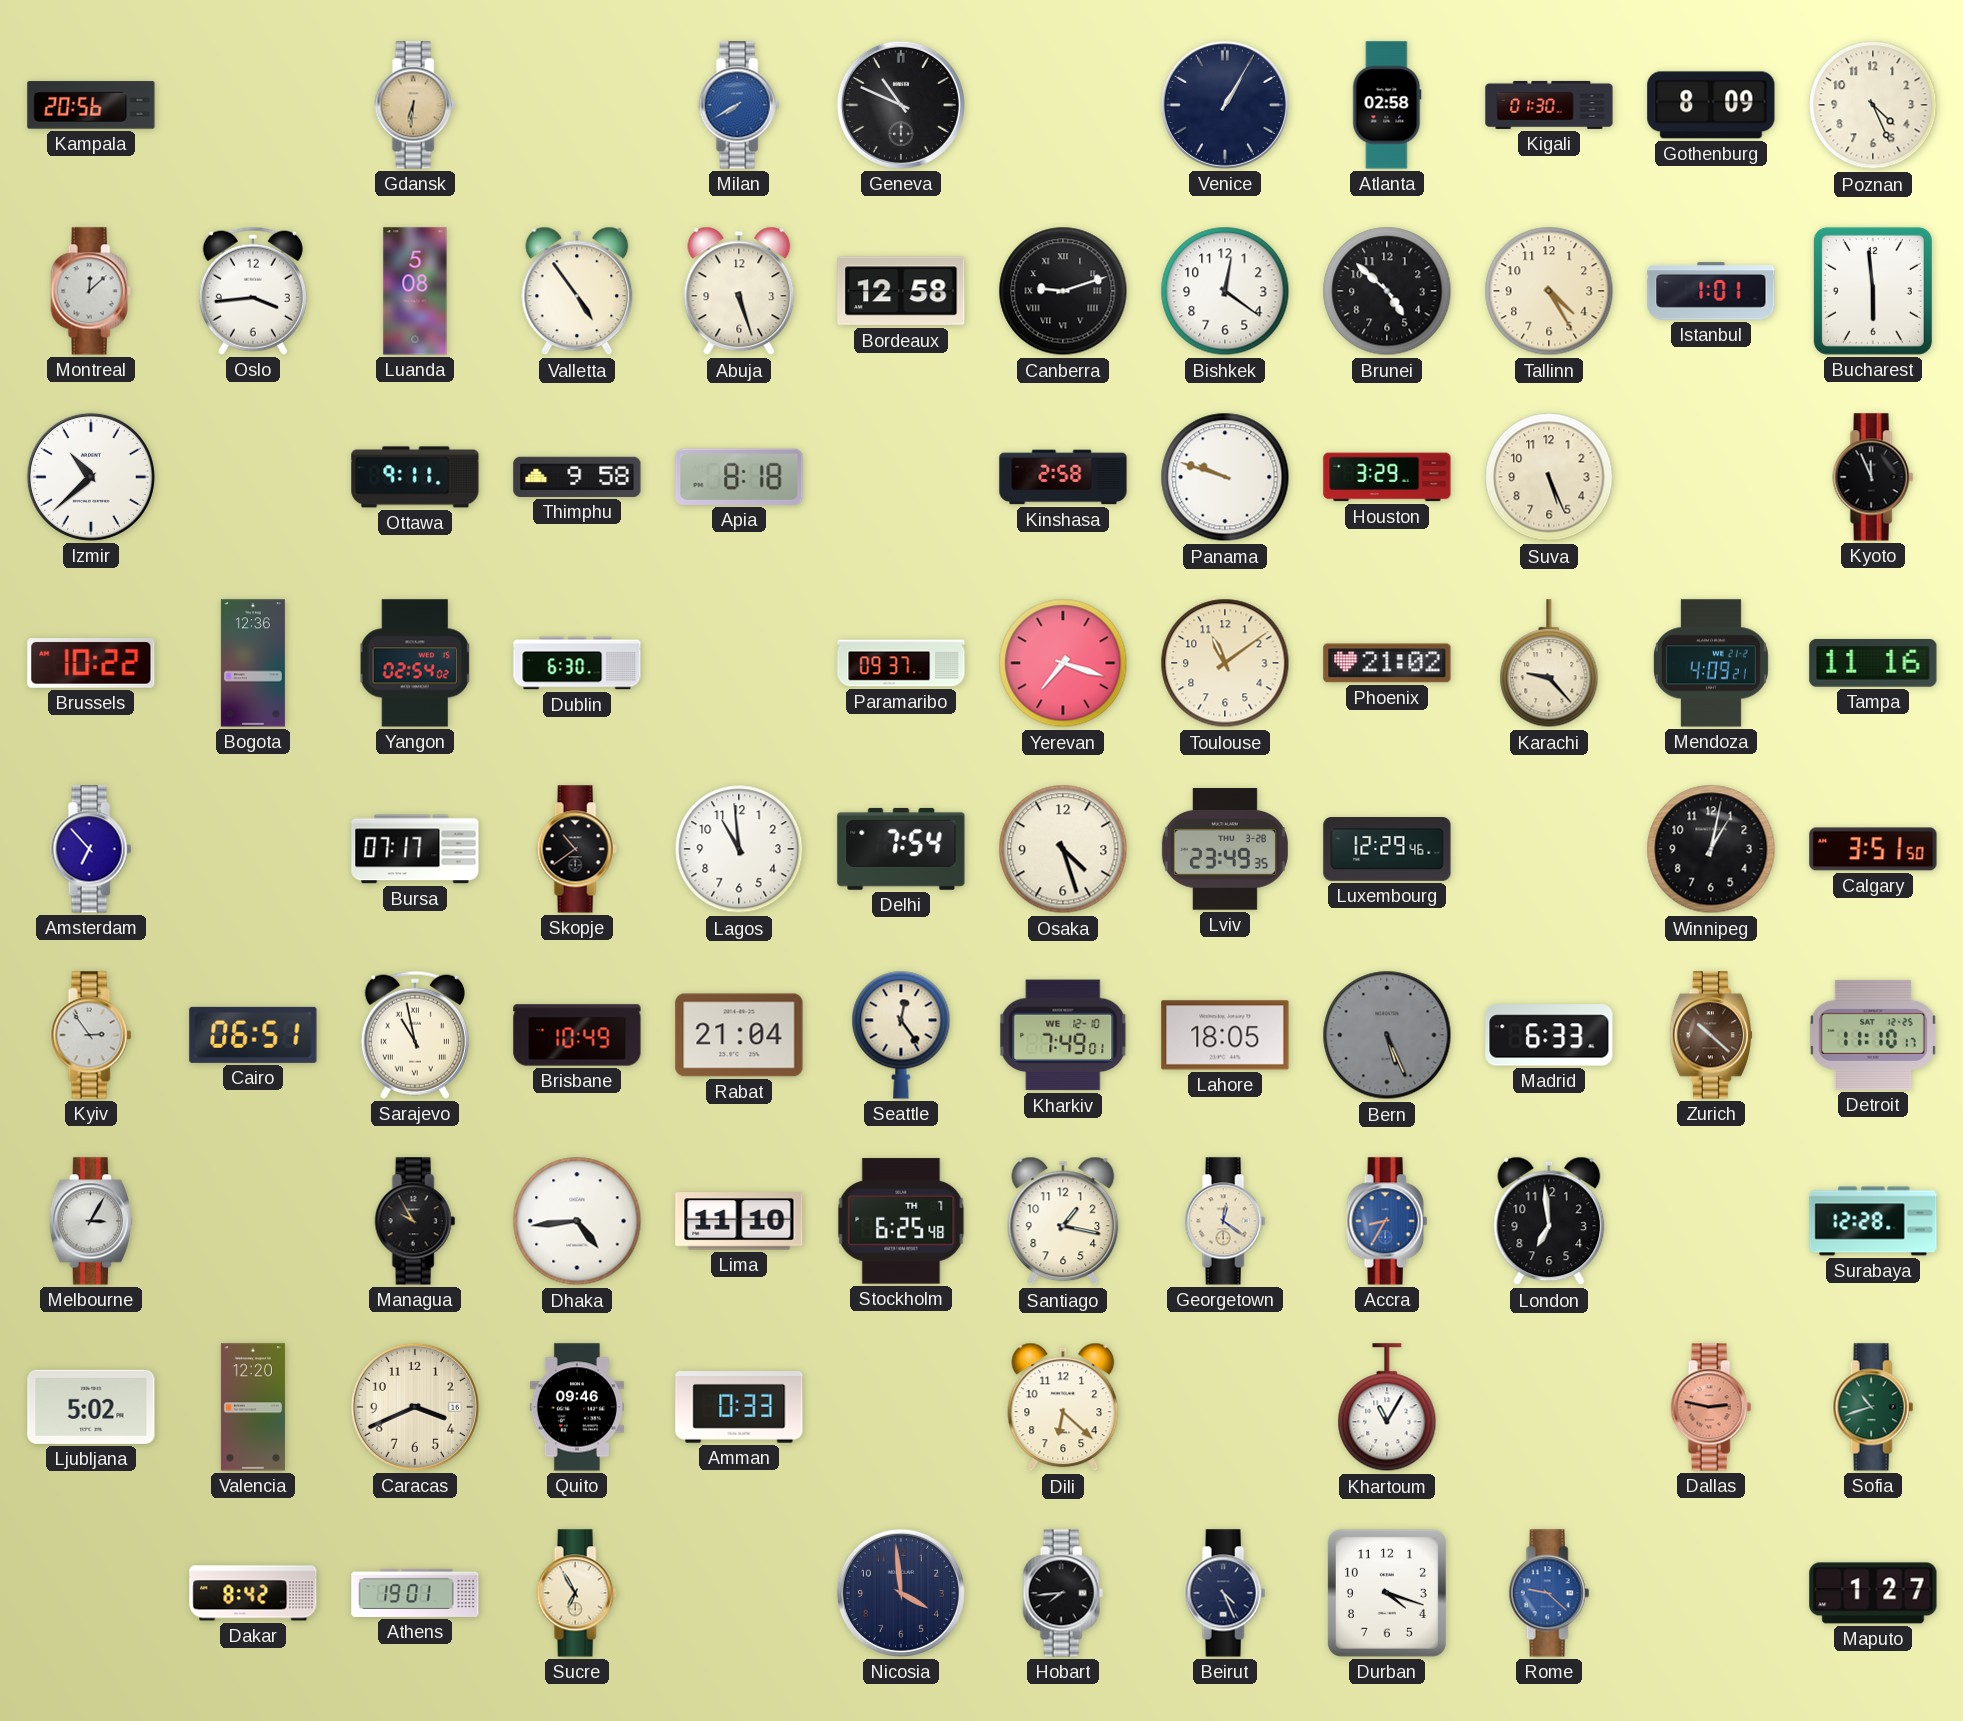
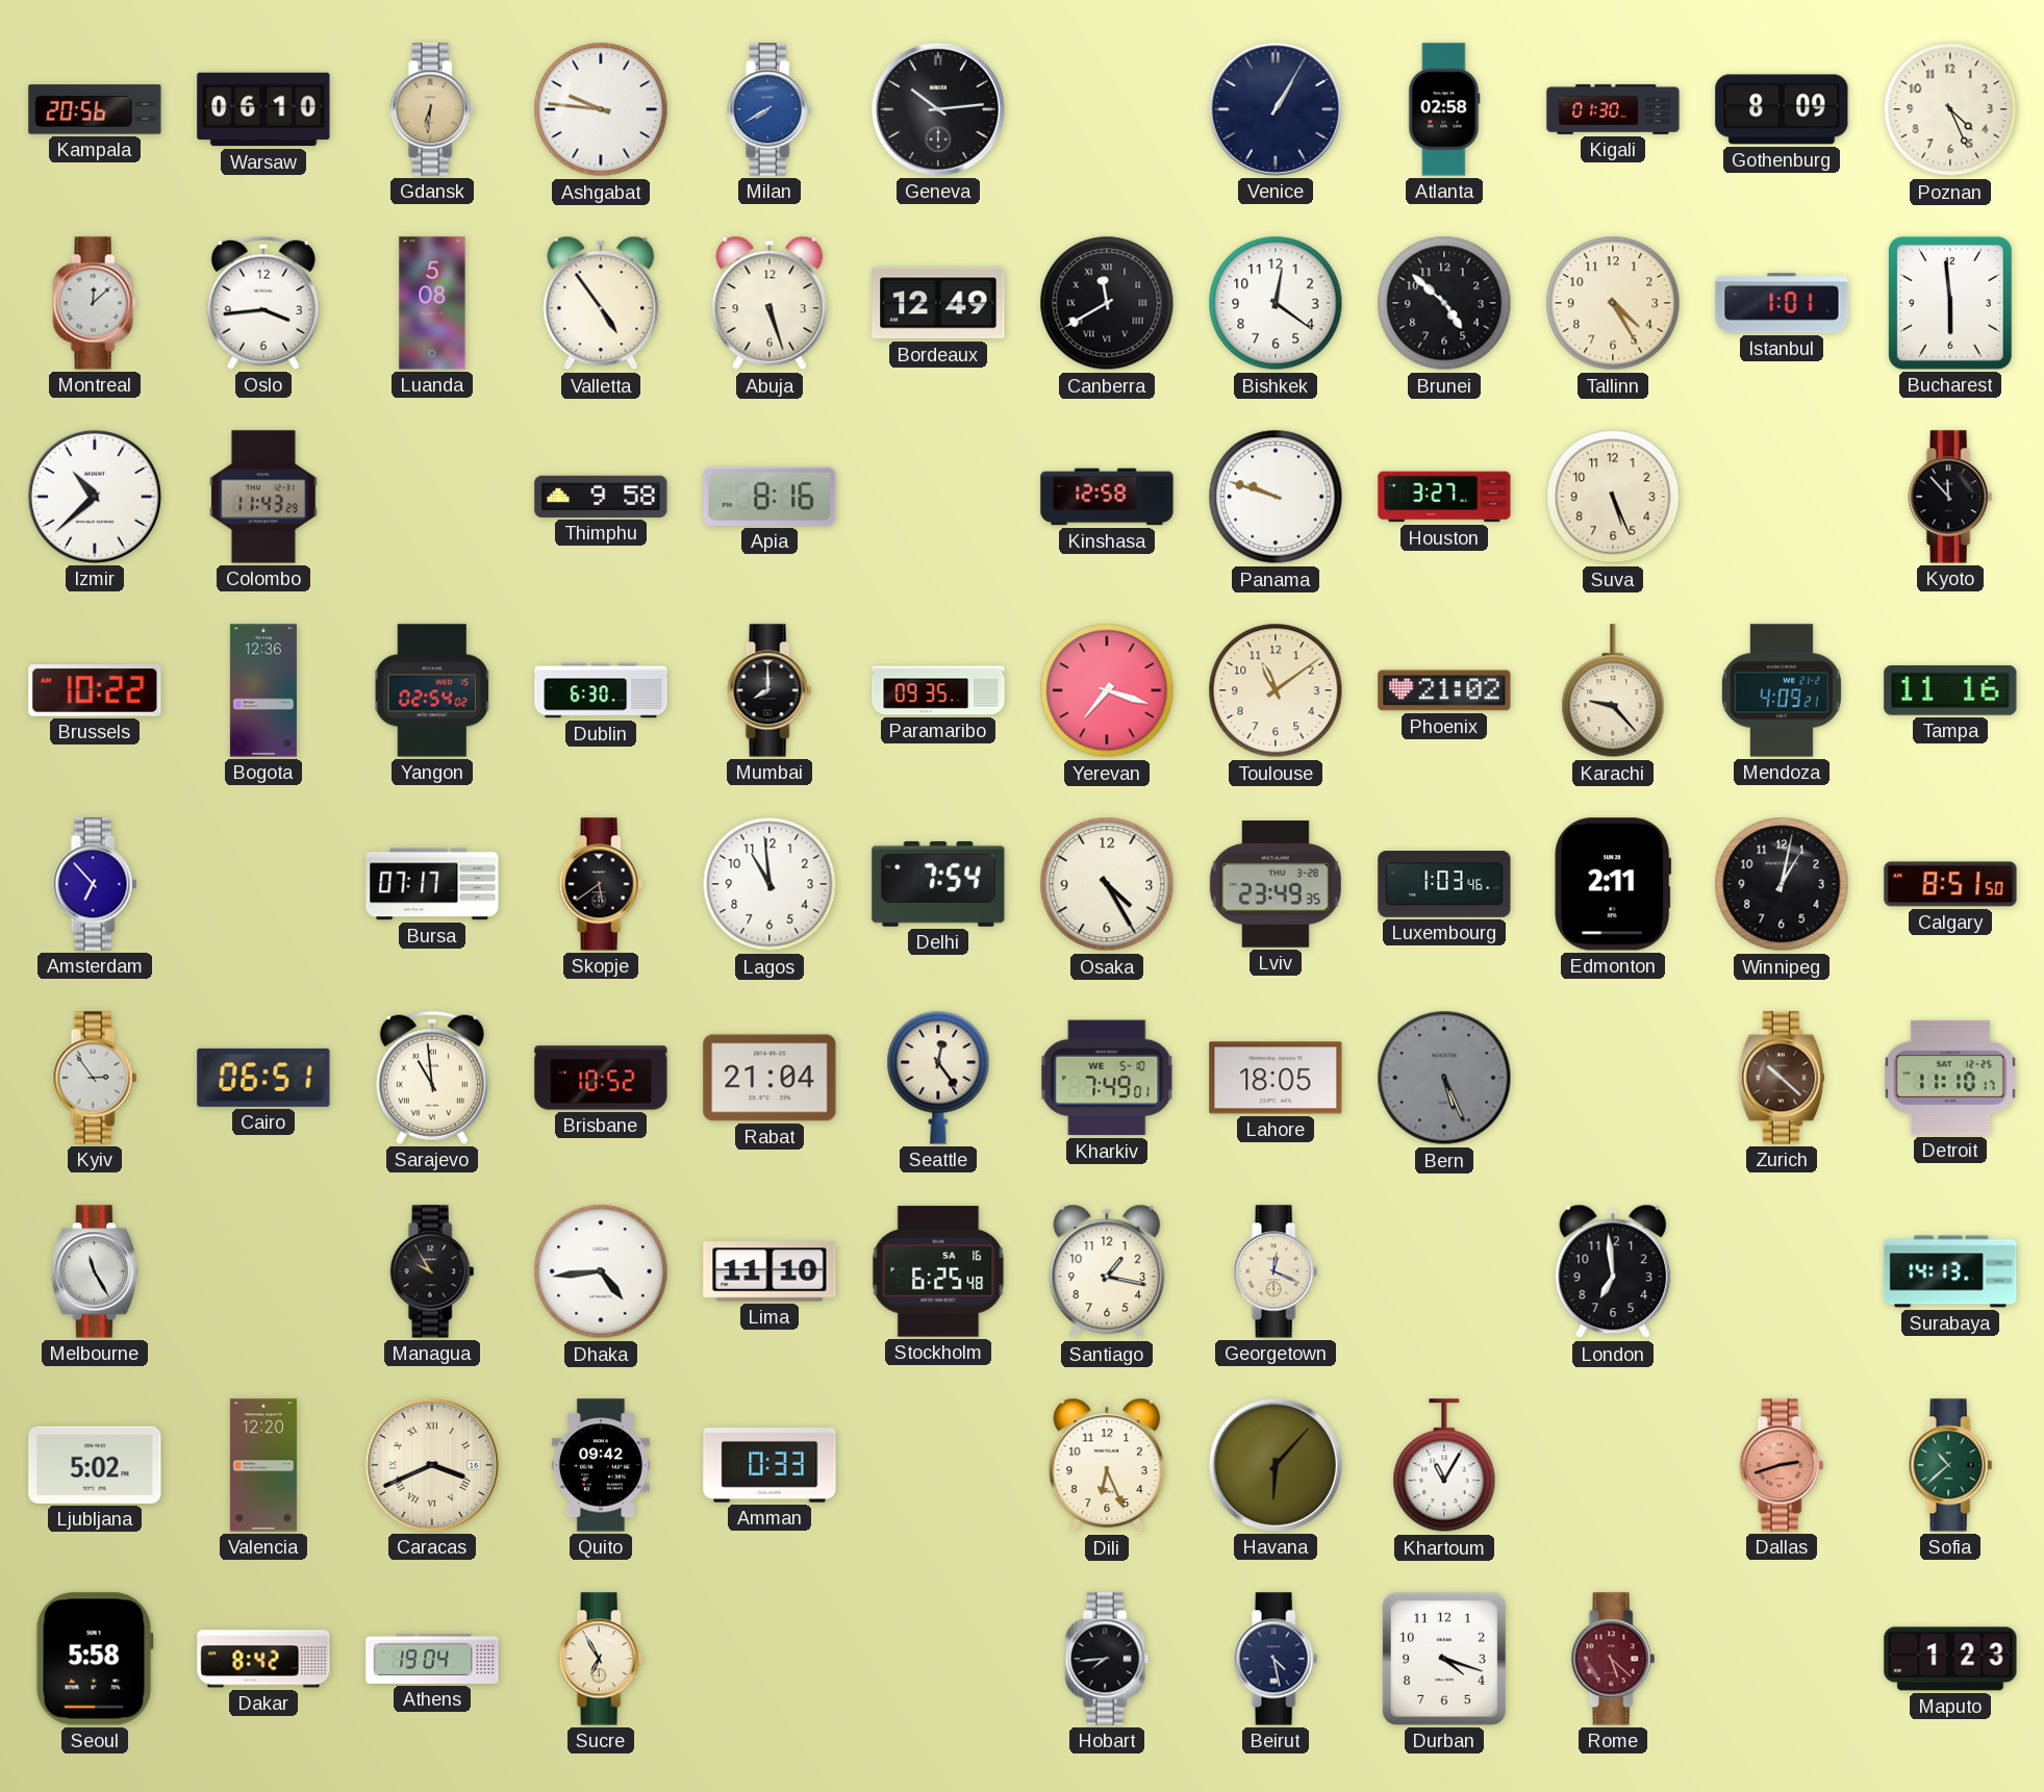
Warsaw: none -> 06:10
Ashgabat: none -> 9:46
Geneva: 10:49 -> 10:14
Bordeaux: 12:58 -> 12:49
Canberra: 9:12 -> 11:40
Colombo: none -> 11:43
Ottawa: 9:11 -> none
Apia: 8:18 -> 8:16
Kinshasa: 2:58 -> 12:58
Houston: 3:29 -> 3:27
Kyoto: 11:56 -> 11:53
Mumbai: none -> 8:00
Paramaribo: 09:37 -> 09:35
Skopje: 10:39 -> 5:39
Osaka: 4:27 -> 4:25
Luxembourg: 12:29 -> 1:03
Edmonton: none -> 2:11
Calgary: 3:51 -> 8:51
Sarajevo: 10:58 -> 10:59
Brisbane: 10:49 -> 10:52
Kharkiv date: WE 12-10 -> WE 5-10
Madrid: 6:33 -> none
Melbourne: 3:05 -> 11:25
Stockholm date: TH 7 -> SA 16
Georgetown: 12:21 -> 12:19
Accra: 8:35 -> none
Surabaya: 12:28 -> 14:13
Caracas numerals: Arabic -> Roman
Quito: 09:46 -> 09:42
Dili: 6:22 -> 6:26
Havana: none -> 6:07
Dallas: 2:47 -> 2:42
Sofia: 10:42 -> 10:38
Seoul: none -> 5:58
Athens: 19:01 -> 19:04
Nicosia: 3:59 -> none
Beirut: 4:26 -> 4:28
Rome: 9:22 -> 5:22
Rome dial: blue -> burgundy
Maputo: 1:27 -> 1:23
